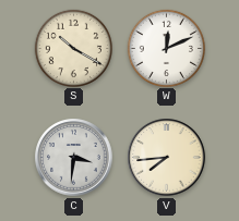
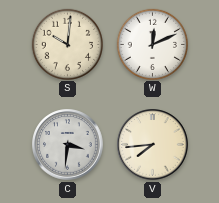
S: 10:20 -> 10:01
